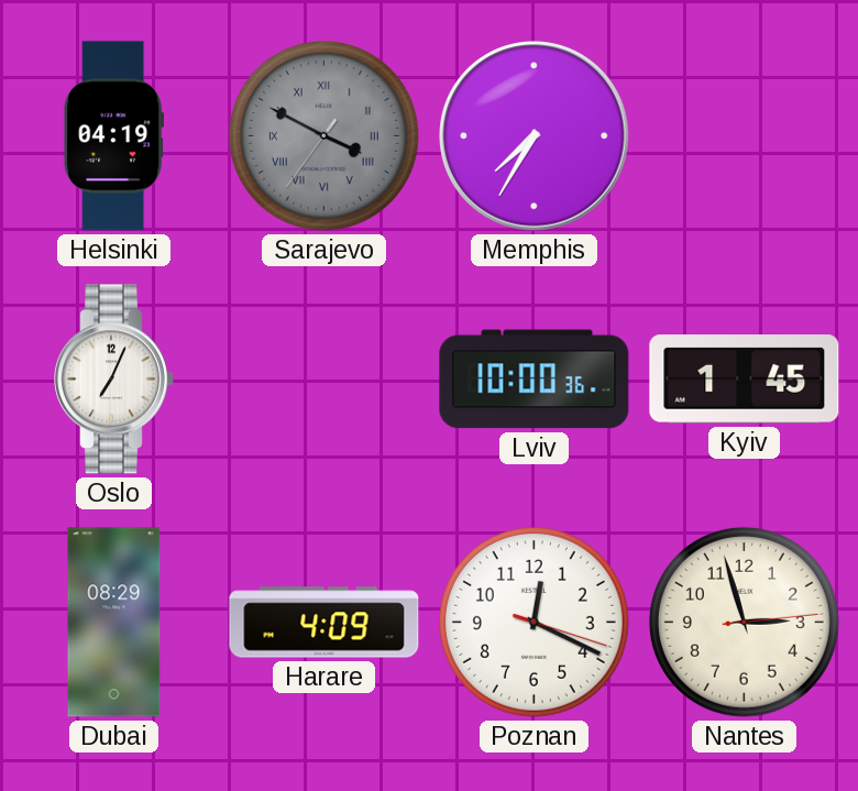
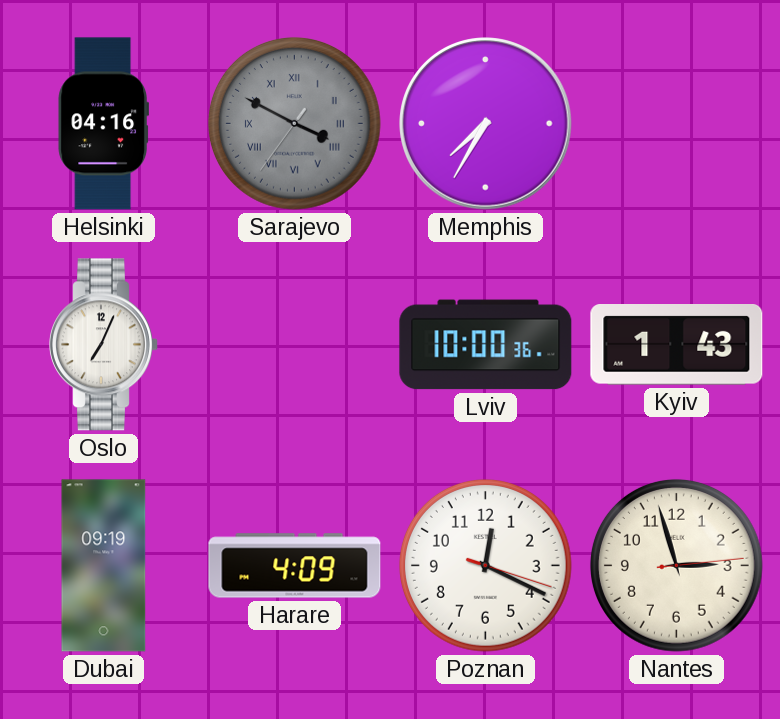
Helsinki: 04:19 -> 04:16
Kyiv: 1:45 -> 1:43
Dubai: 08:29 -> 09:19
